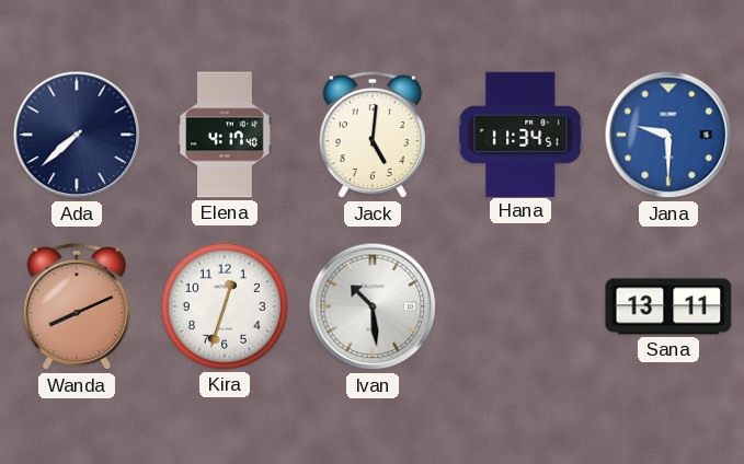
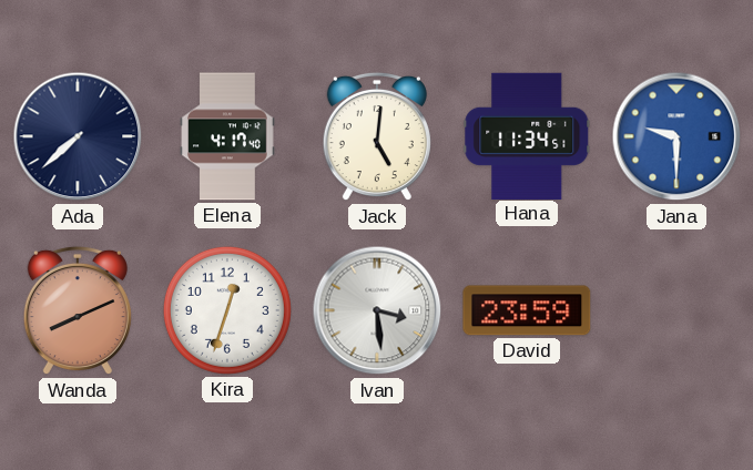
Ivan: 10:29 -> 3:29
David: none -> 23:59
Sana: 13:11 -> none
